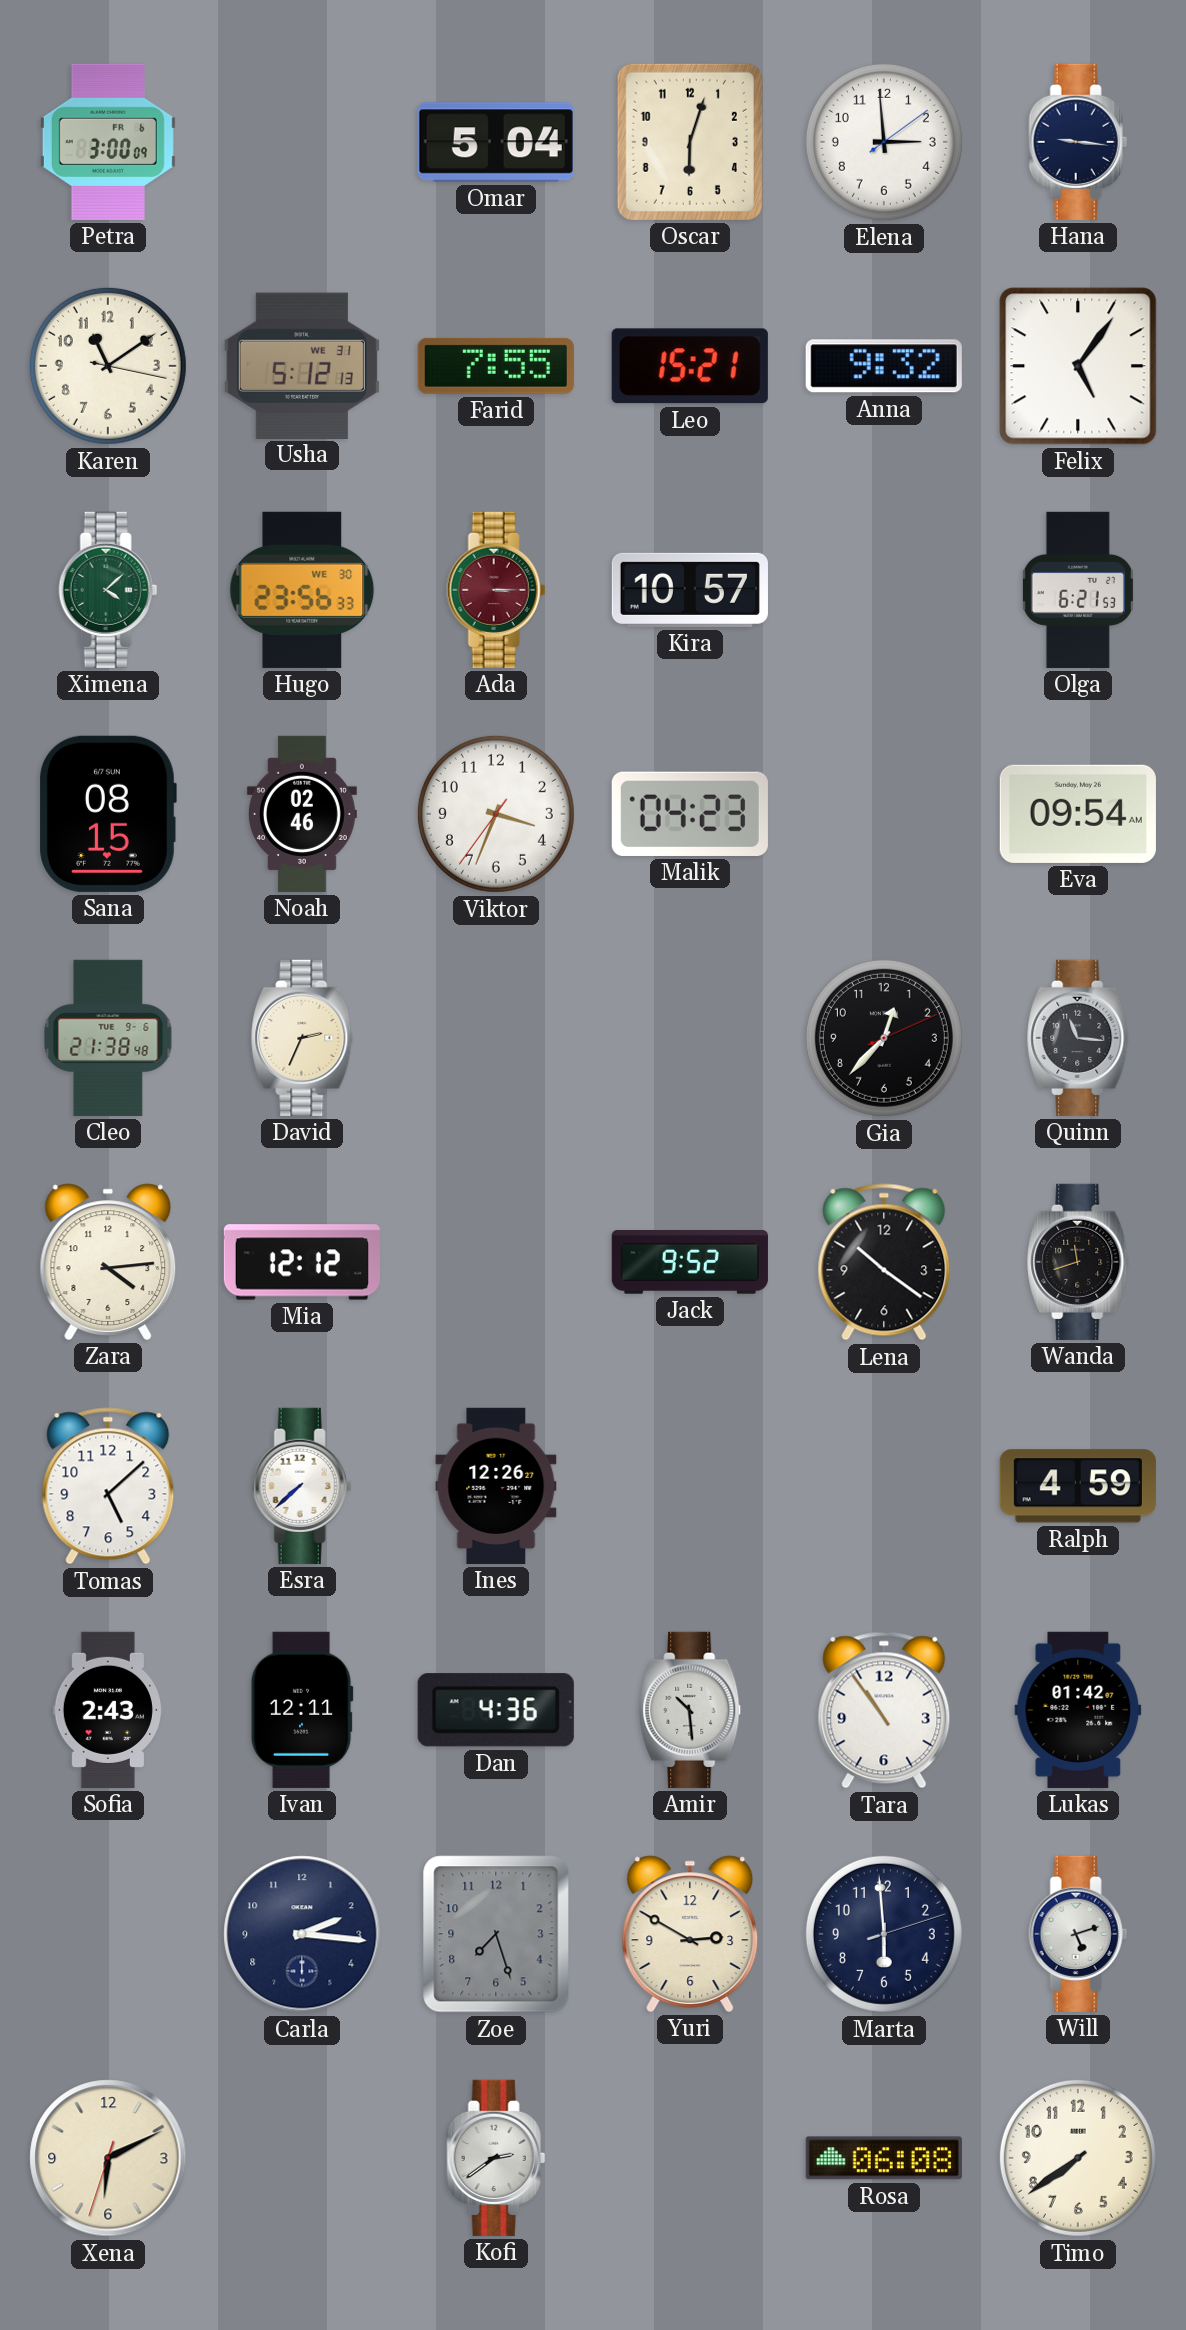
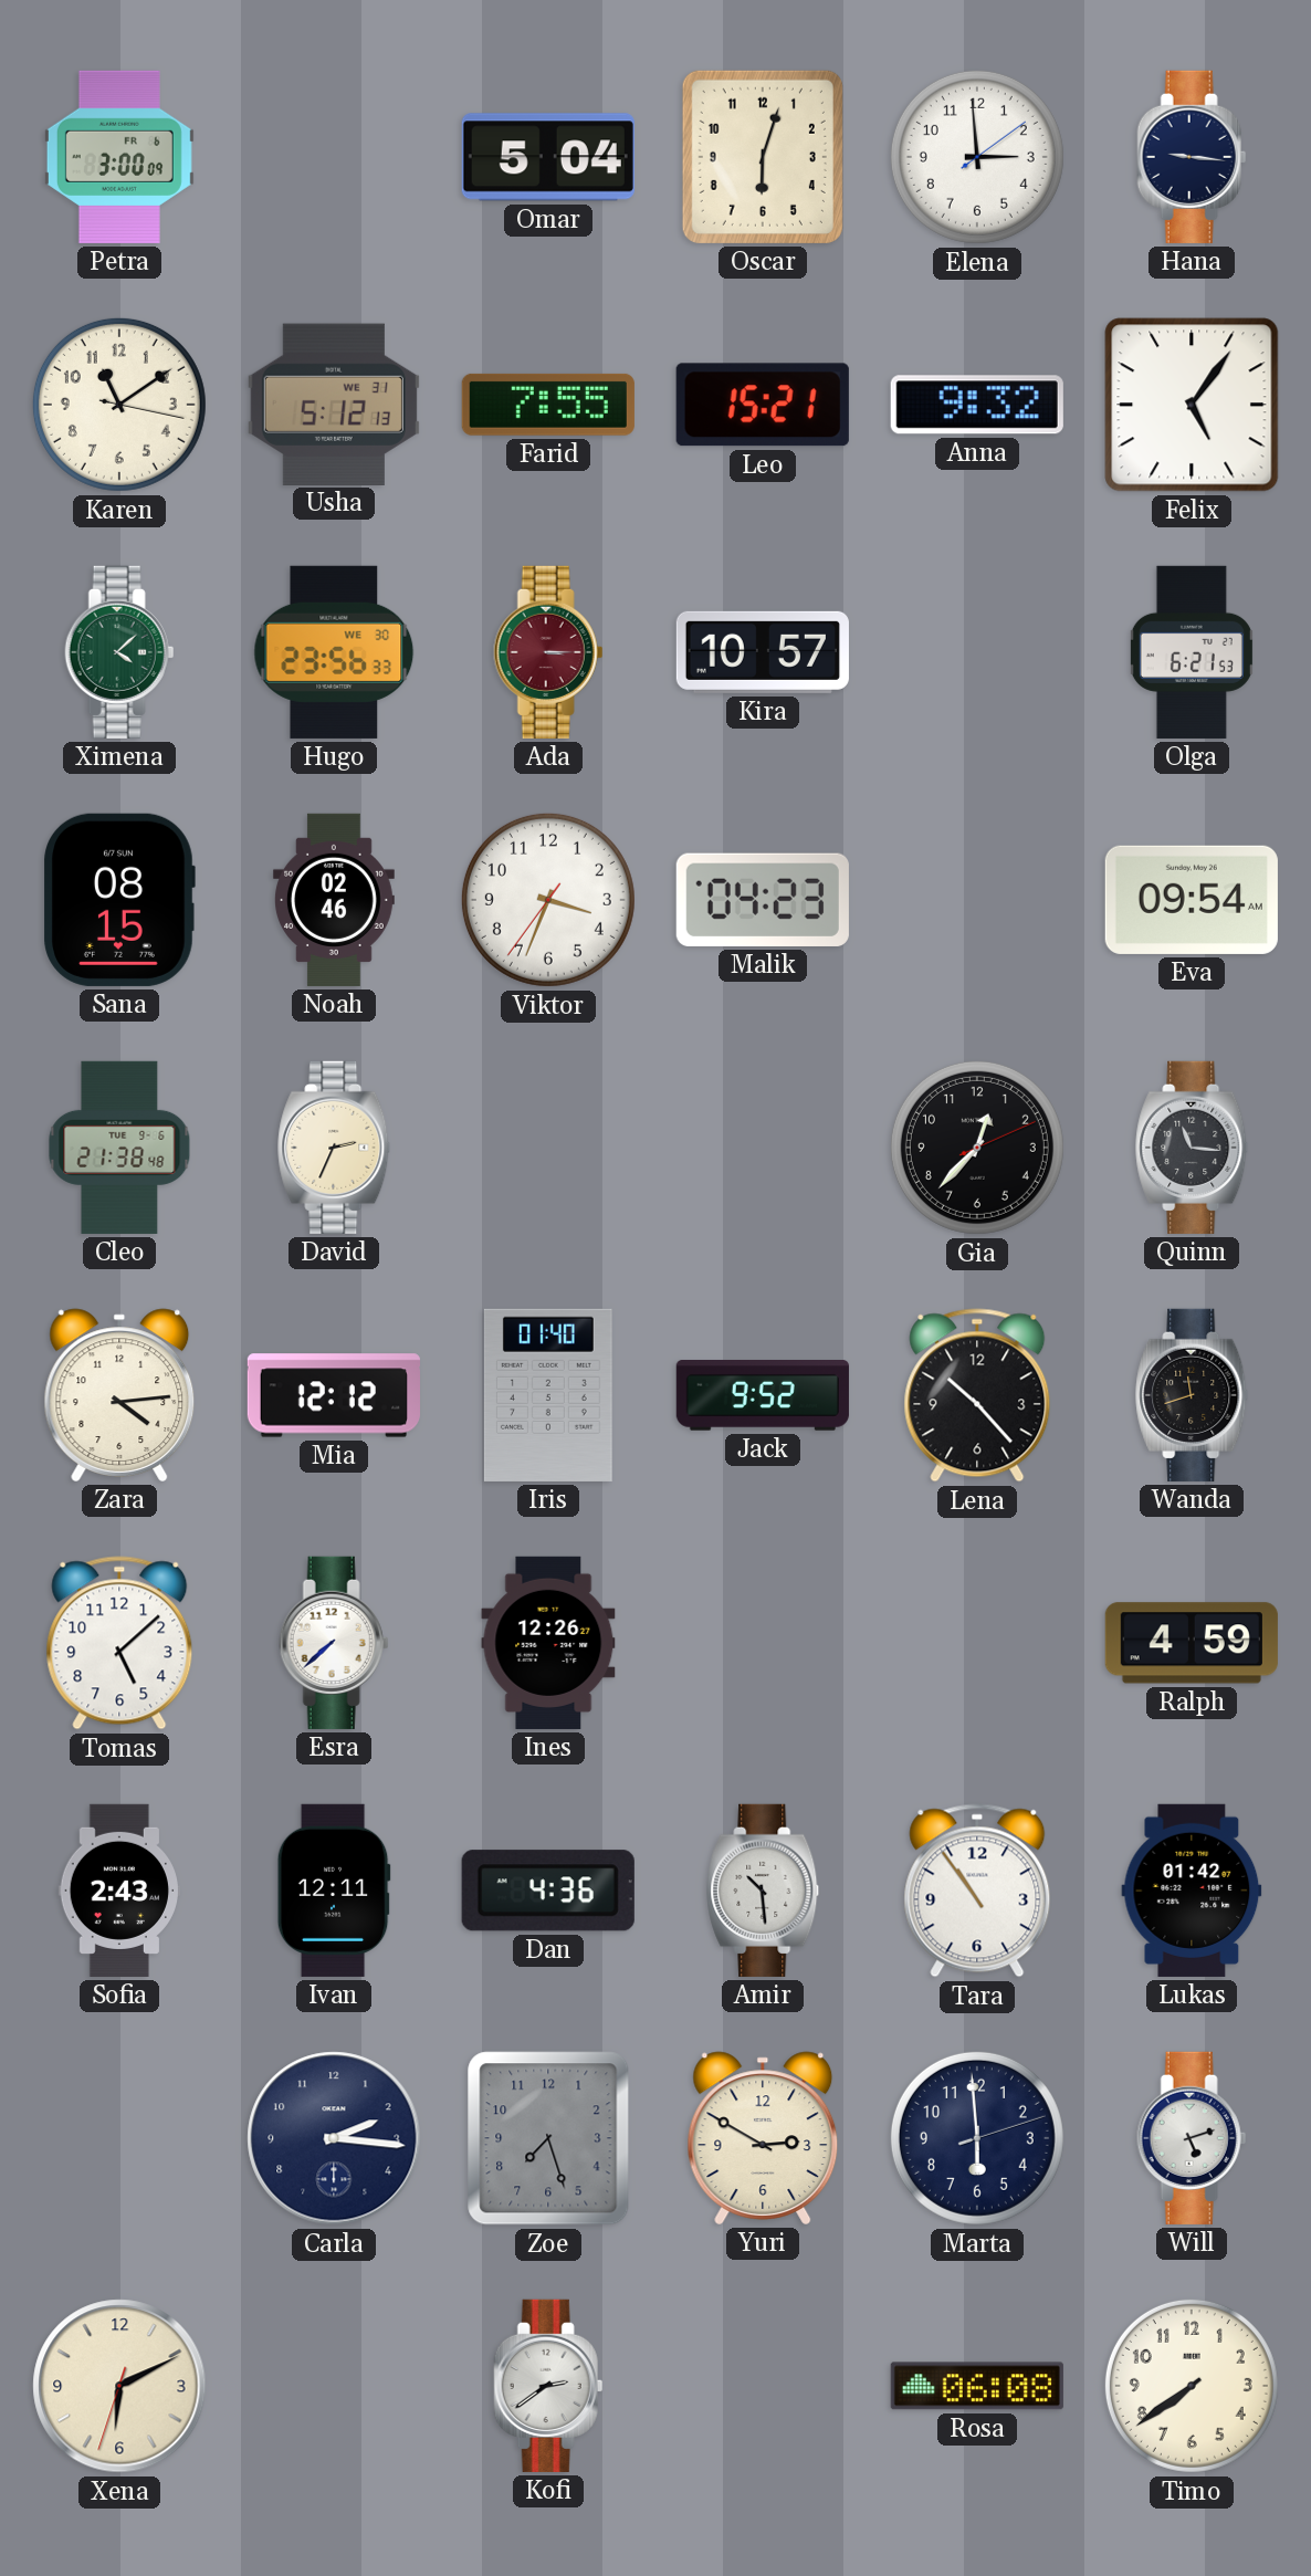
Iris: none -> 01:40
Lena: 10:21 -> 10:23
